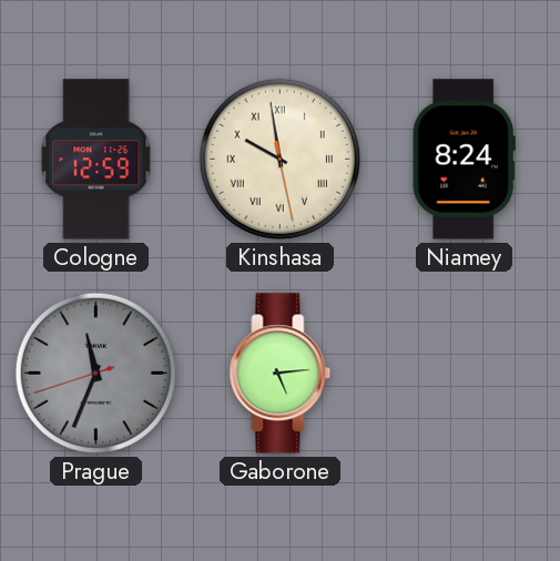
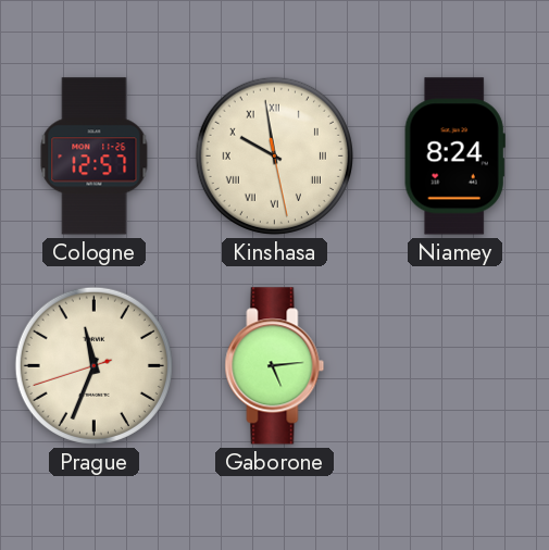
Cologne: 12:59 -> 12:57
Prague dial: grey -> cream
